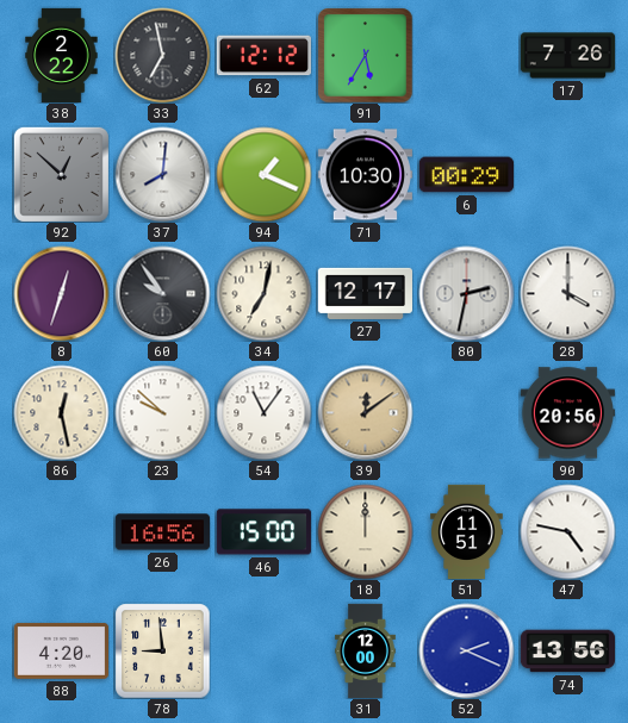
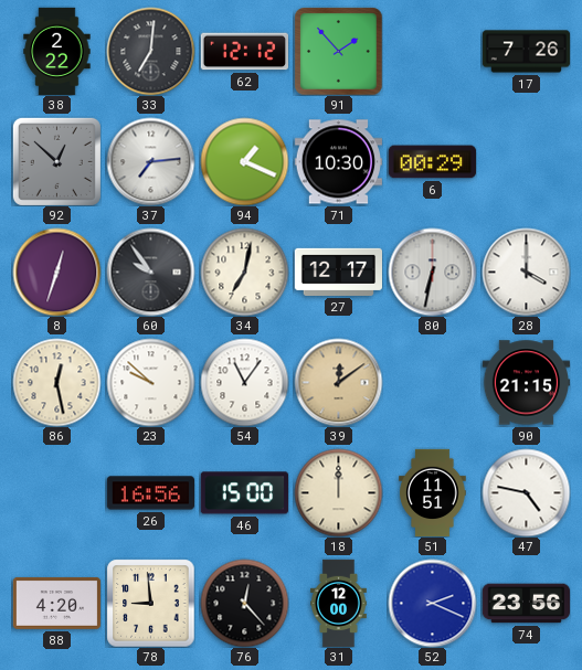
33: 6:58 -> 7:01
91: 5:35 -> 1:53
37: 8:01 -> 7:14
80: 2:32 -> 6:32
90: 20:56 -> 21:15
76: none -> 12:23
74: 13:56 -> 23:56
